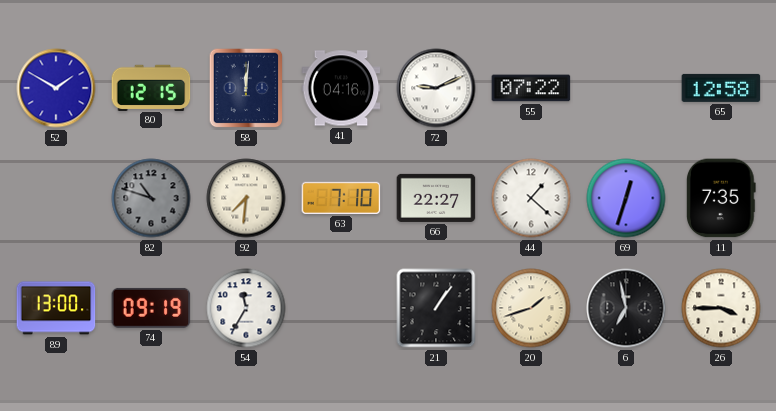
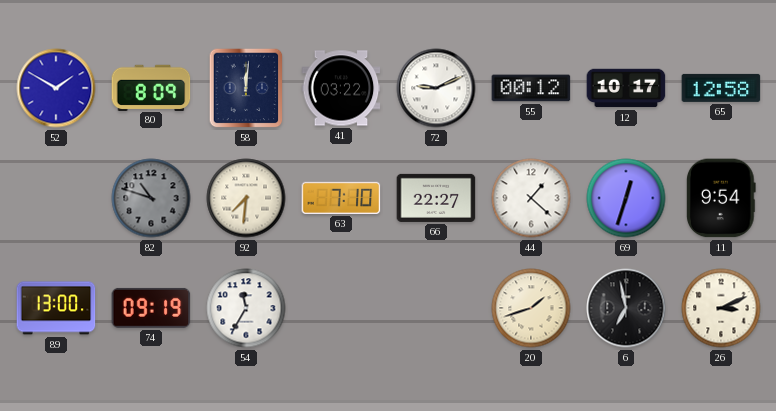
80: 12:15 -> 8:09
41: 04:16 -> 03:22
55: 07:22 -> 00:12
12: none -> 10:17
11: 7:35 -> 9:54
21: 1:06 -> none
26: 3:45 -> 3:11
